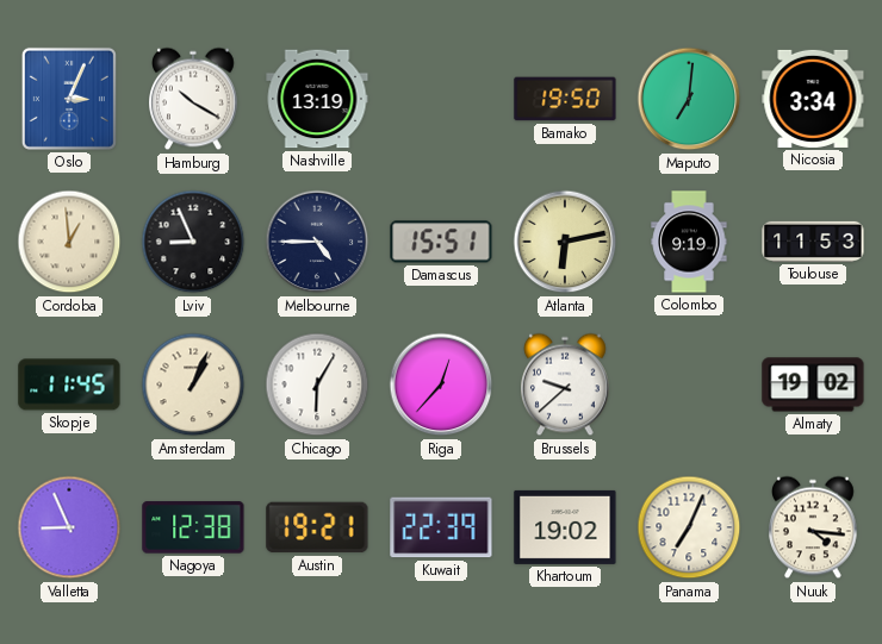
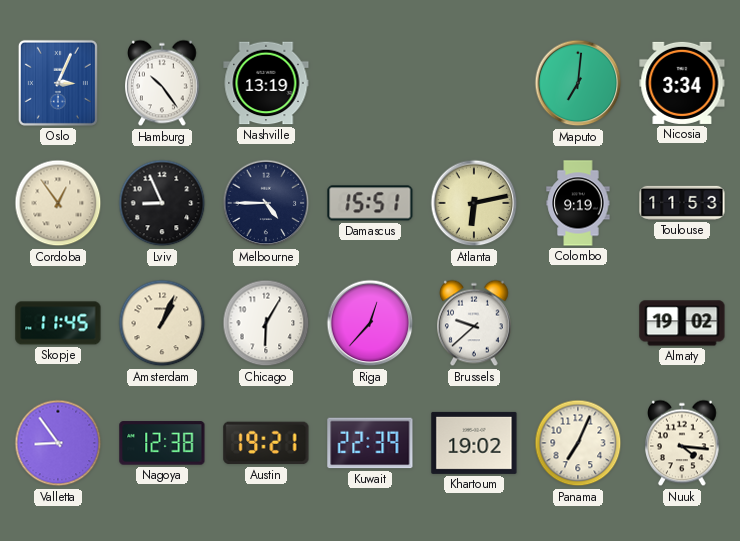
Hamburg: 10:20 -> 10:24
Bamako: 19:50 -> none
Cordoba: 12:59 -> 12:54
Valletta: 8:56 -> 8:54
